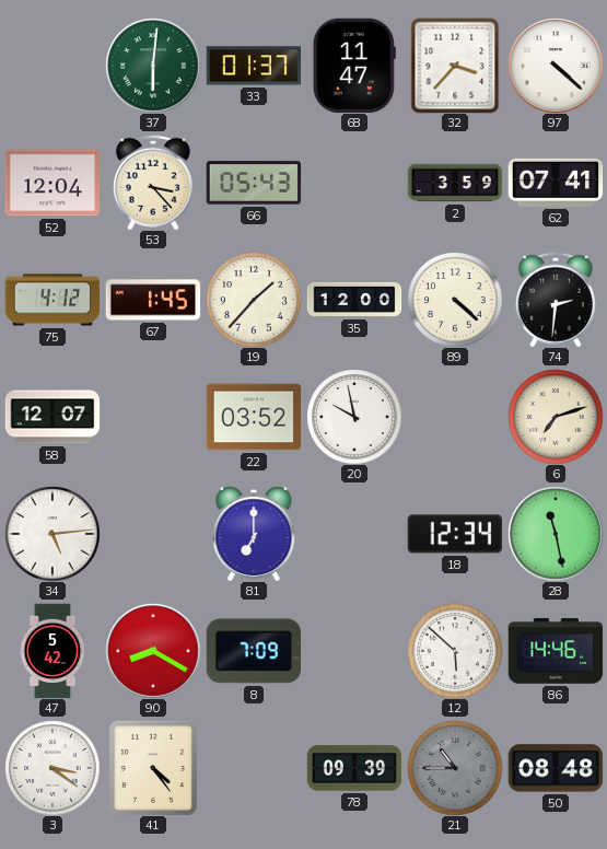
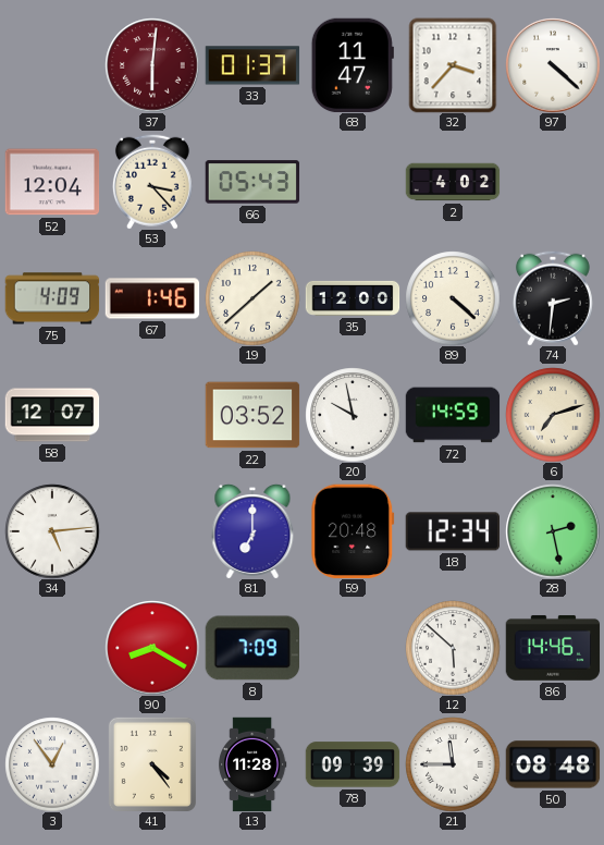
37 dial: green -> burgundy
2: 3:59 -> 4:02
62: 07:41 -> none
75: 4:12 -> 4:09
67: 1:45 -> 1:46
19: 1:37 -> 1:38
72: none -> 14:59
59: none -> 20:48
28: 11:28 -> 2:28
47: 5:42 -> none
3: 3:21 -> 12:54
13: none -> 11:28
21: 10:45 -> 11:45
21 dial: grey -> white
